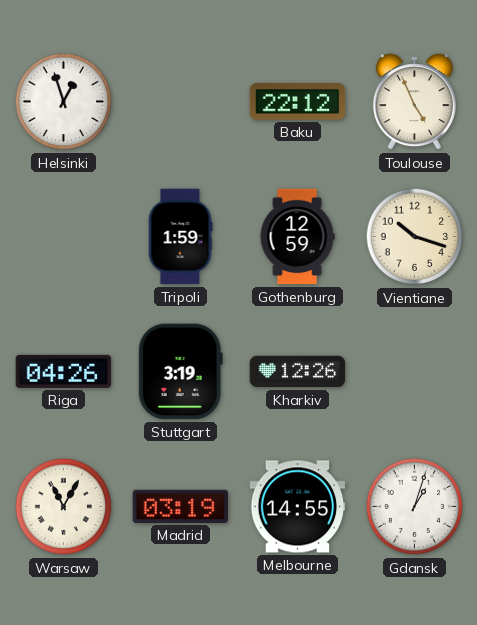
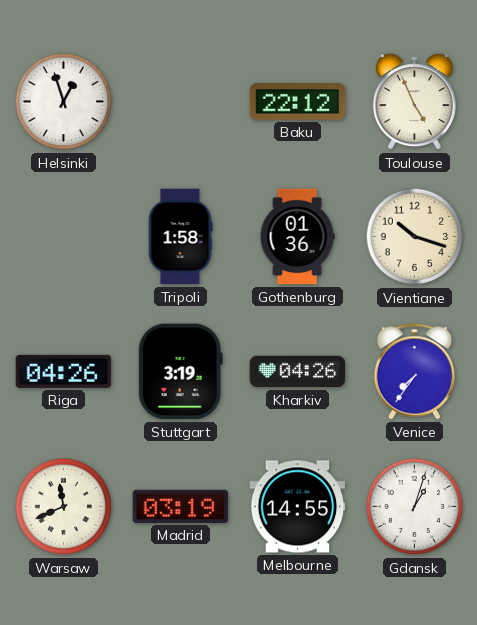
Tripoli: 1:59 -> 1:58
Gothenburg: 12:59 -> 01:36
Kharkiv: 12:26 -> 04:26
Venice: none -> 7:36
Warsaw: 11:05 -> 11:41
